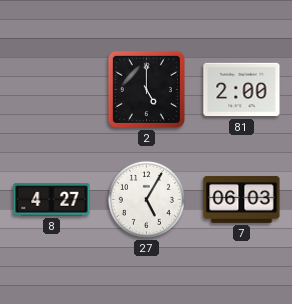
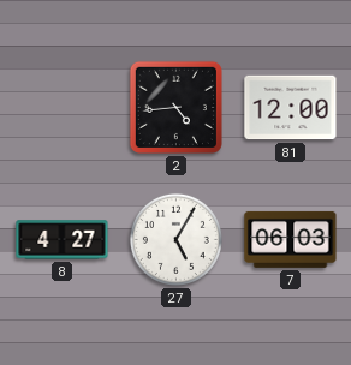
2: 5:00 -> 4:44
81: 2:00 -> 12:00
